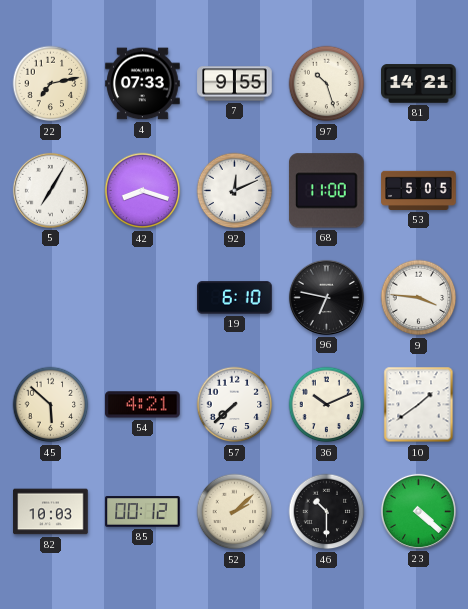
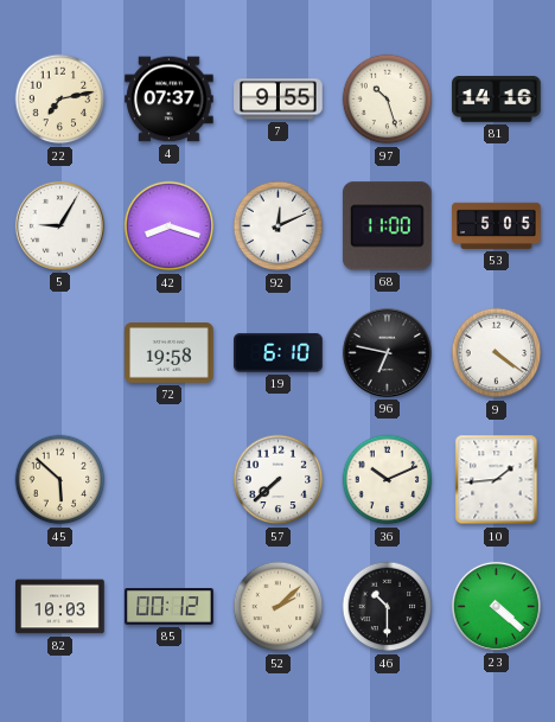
4: 07:33 -> 07:37
81: 14:21 -> 14:16
5: 7:05 -> 9:05
72: none -> 19:58
9: 3:46 -> 4:21
54: 4:21 -> none
10: 1:39 -> 1:44
